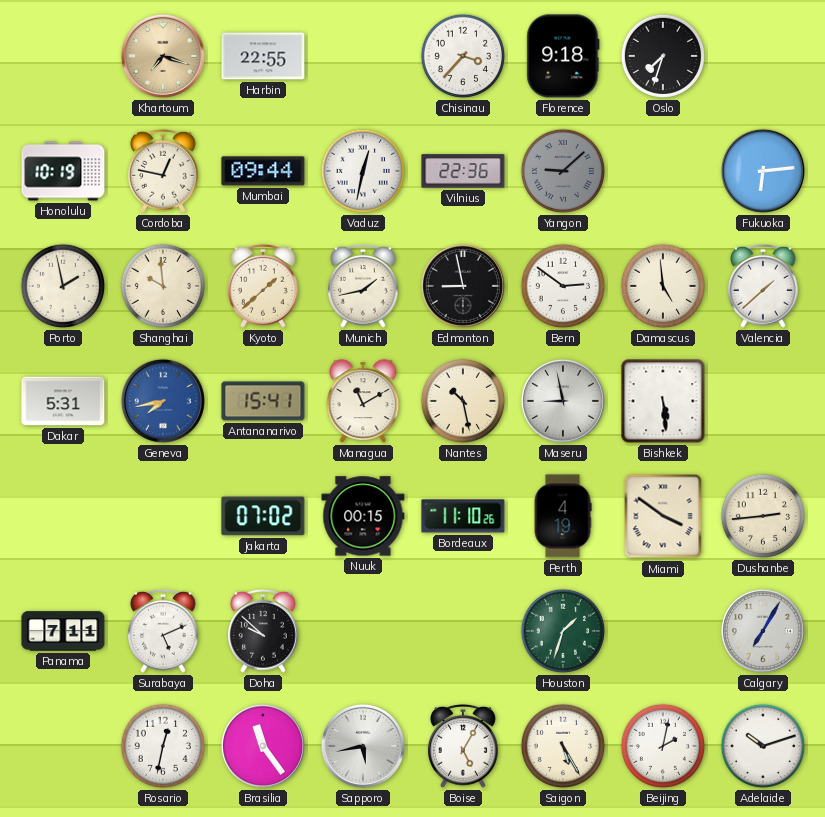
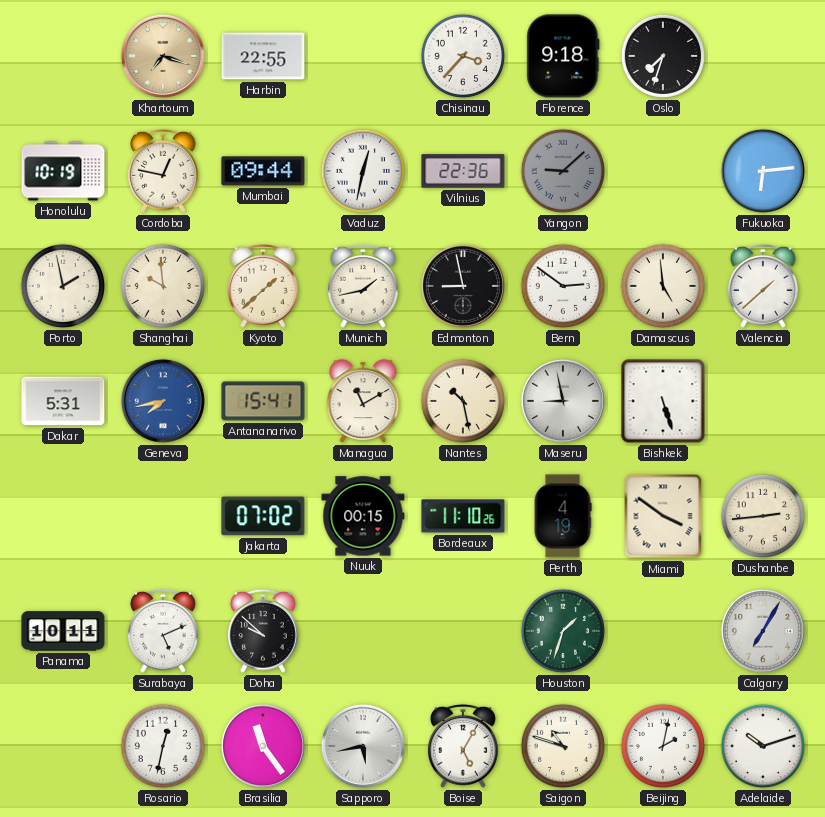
Bishkek: 5:29 -> 5:27
Panama: 7:11 -> 10:11
Saigon: 5:25 -> 10:48
